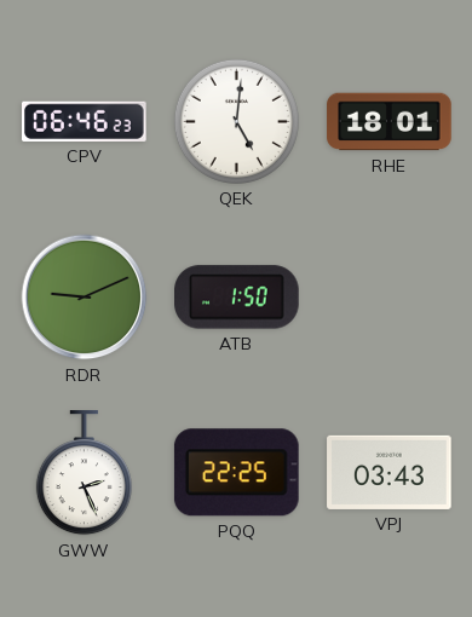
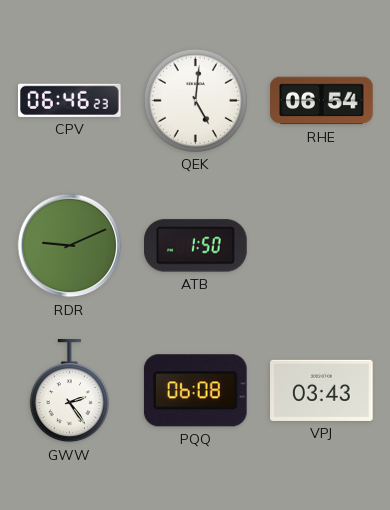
RHE: 18:01 -> 06:54
GWW: 2:26 -> 2:24
PQQ: 22:25 -> 06:08
